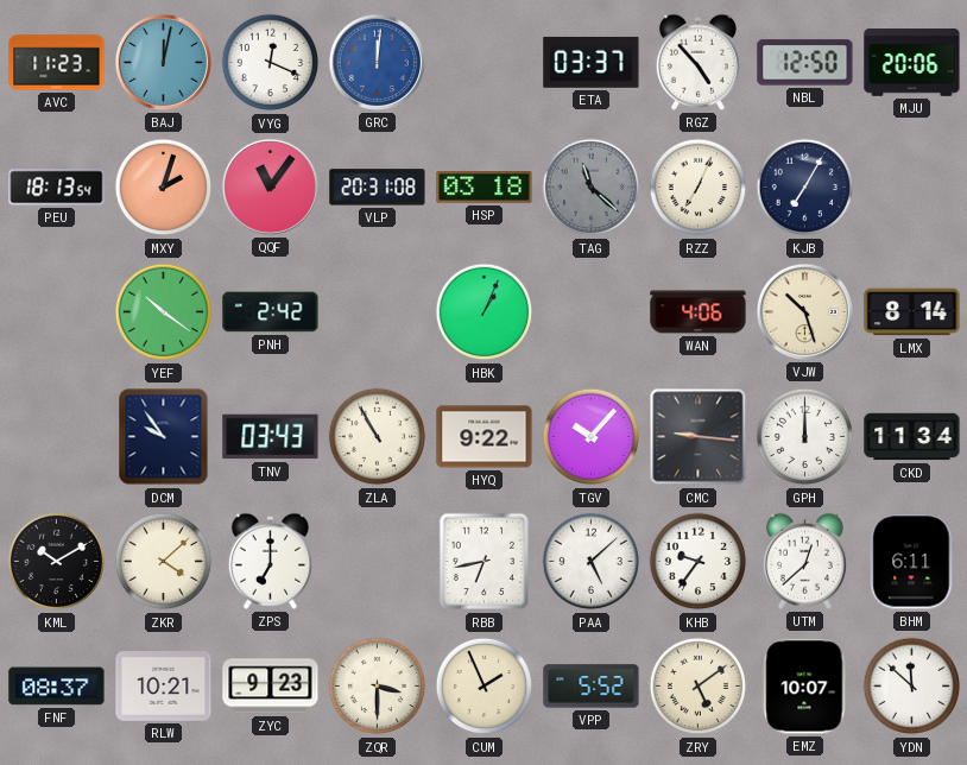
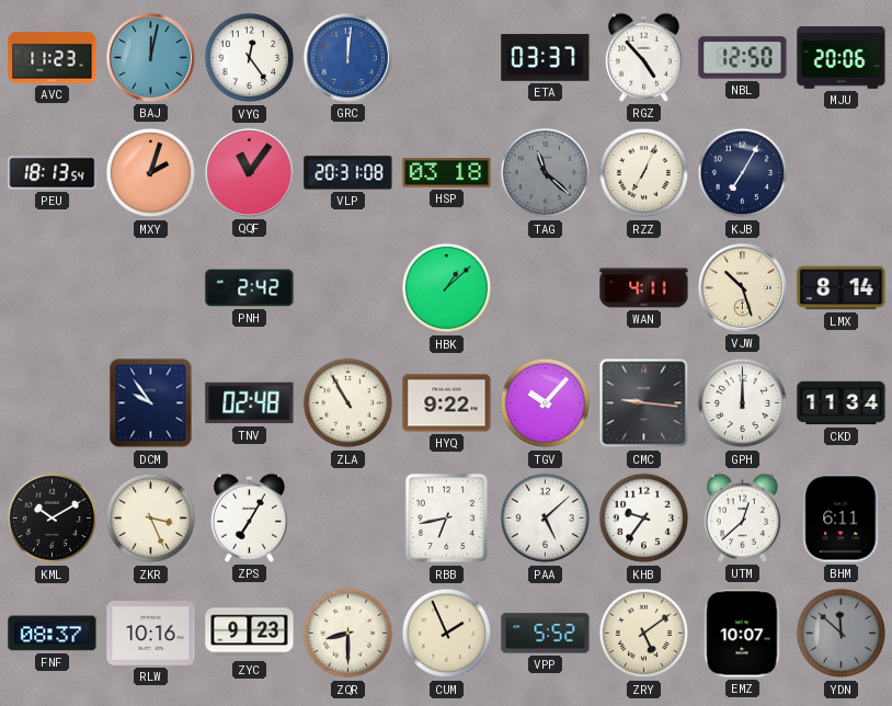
VYG: 12:19 -> 12:24
YEF: 10:21 -> none
HBK: 1:04 -> 1:08
WAN: 4:06 -> 4:11
TNV: 03:43 -> 02:48
ZKR: 4:08 -> 3:26
ZPS: 7:00 -> 7:05
RLW: 10:21 -> 10:16
ZQR: 3:30 -> 8:30
YDN dial: white -> grey
